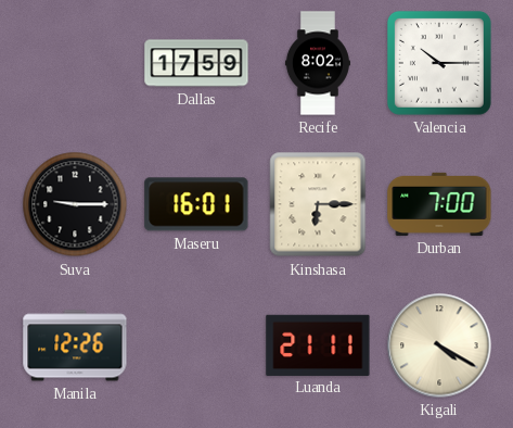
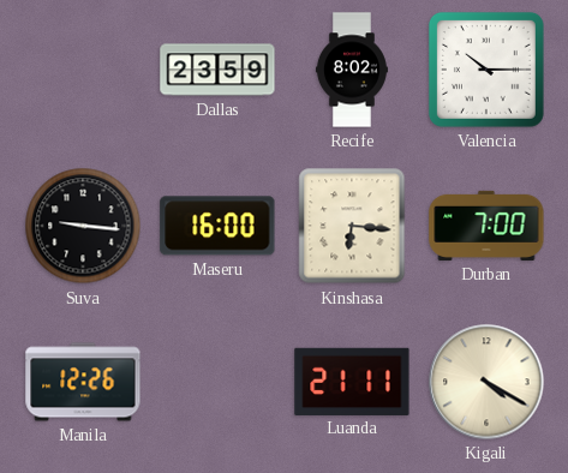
Dallas: 17:59 -> 23:59
Suva: 9:15 -> 9:16
Maseru: 16:01 -> 16:00
Kinshasa: 6:15 -> 6:16
